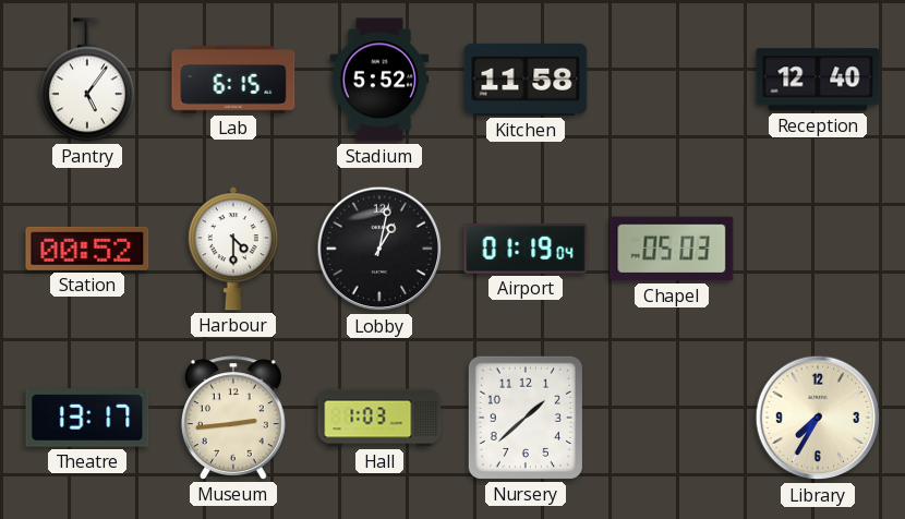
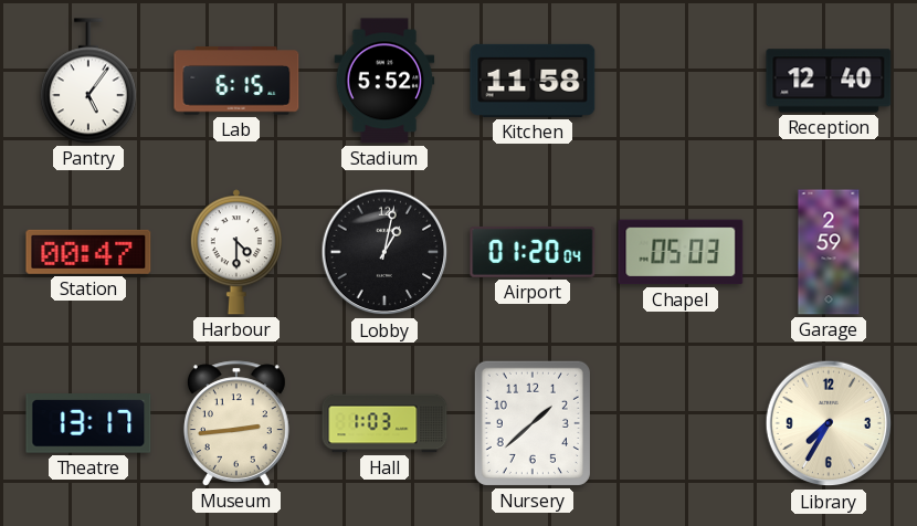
Station: 00:52 -> 00:47
Airport: 01:19 -> 01:20
Garage: none -> 2:59
